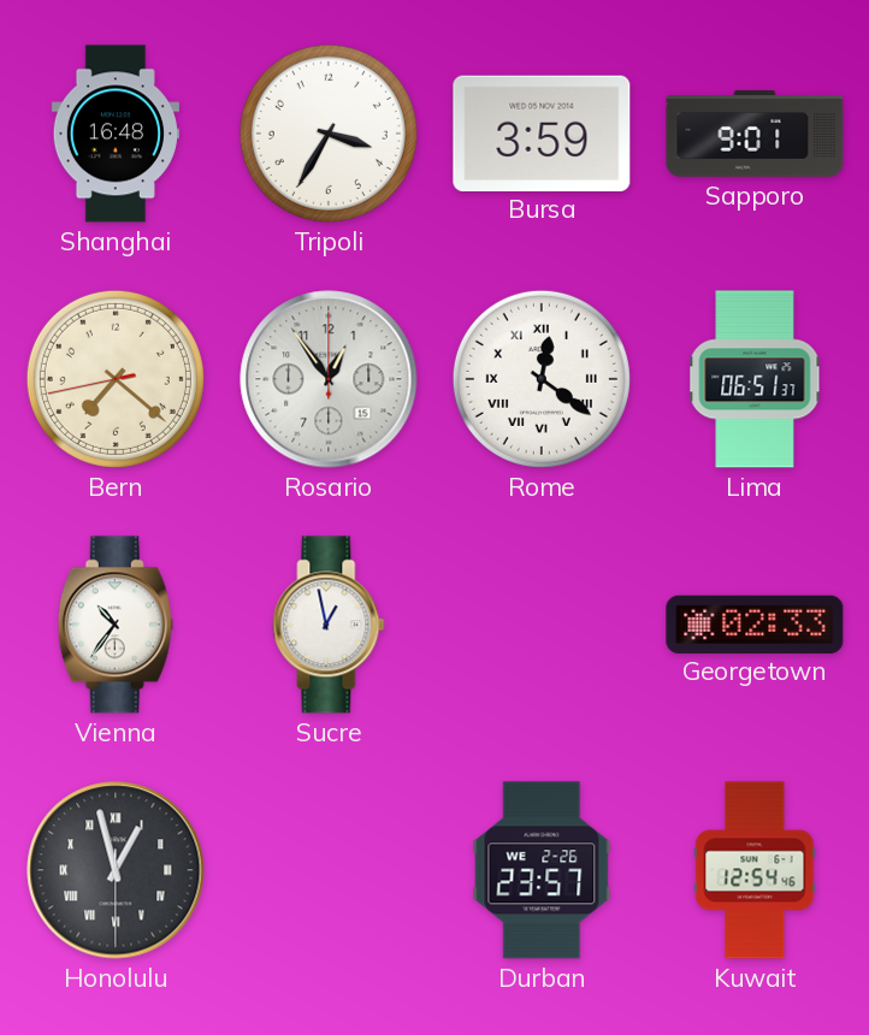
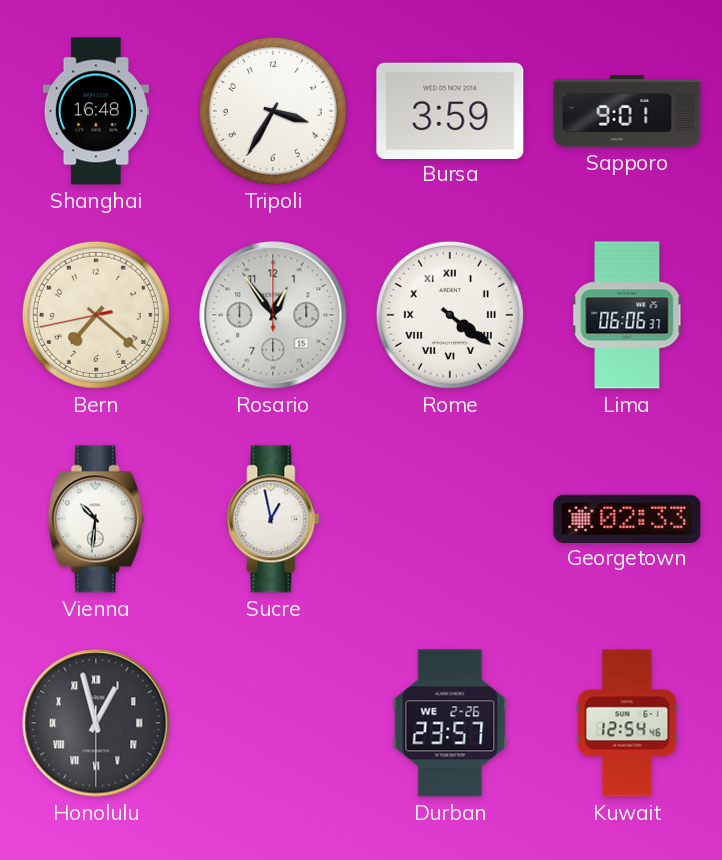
Rome: 12:21 -> 4:21
Lima: 06:51 -> 06:06
Vienna: 10:36 -> 10:31
